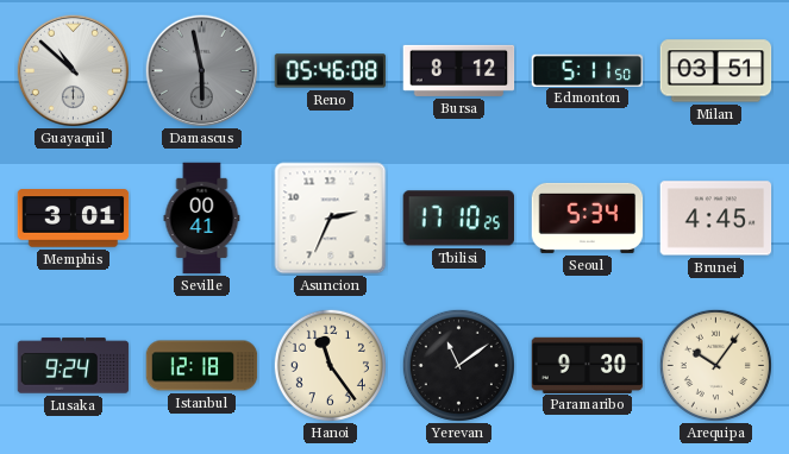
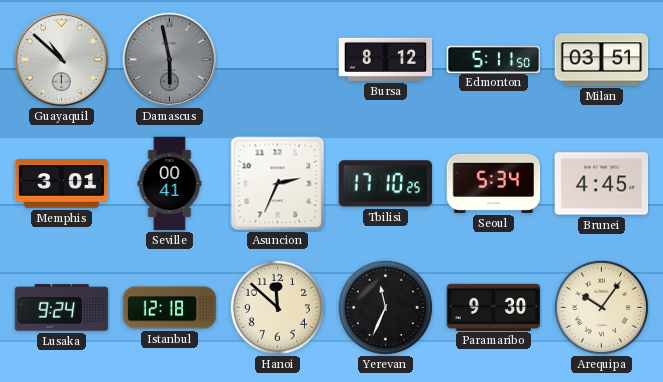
Reno: 05:46 -> none
Hanoi: 11:24 -> 11:52
Yerevan: 11:09 -> 11:34
